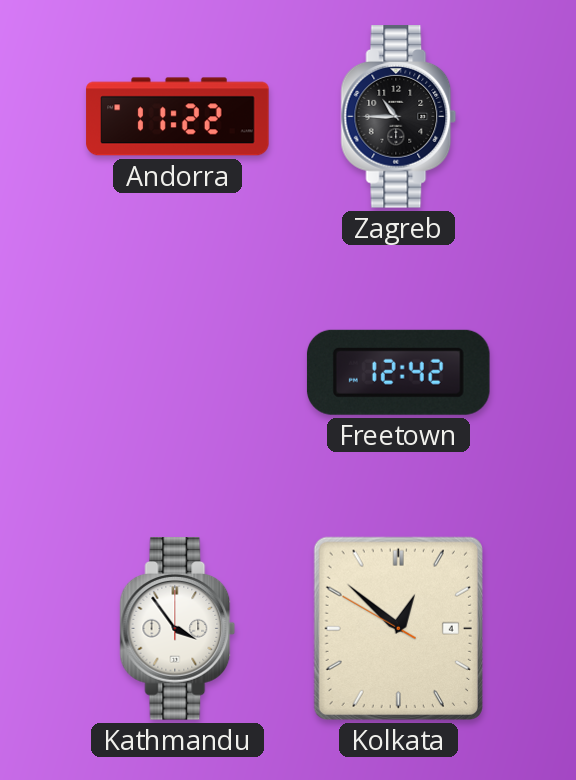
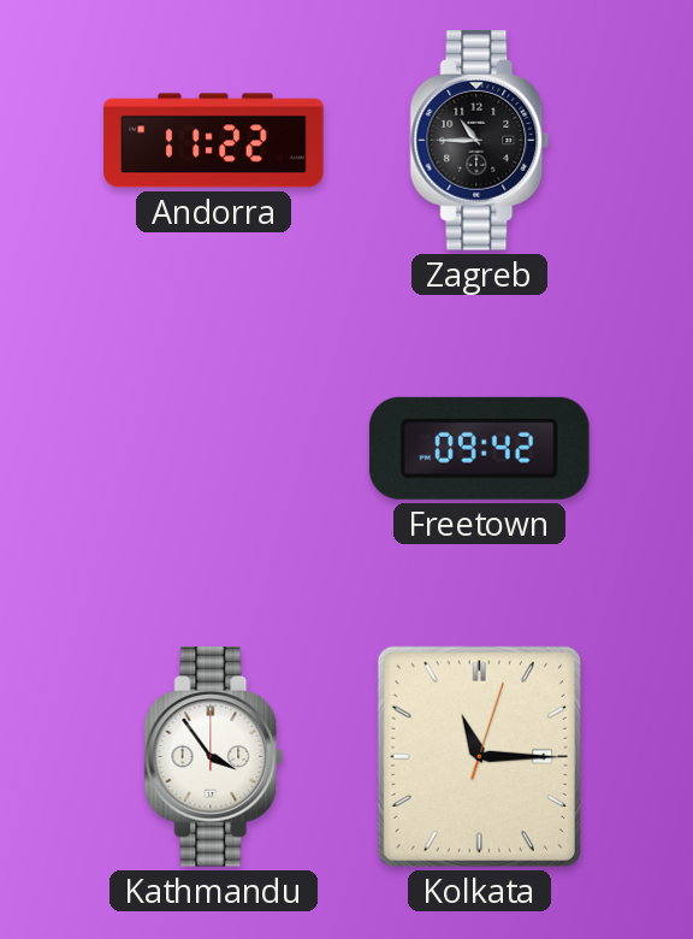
Freetown: 12:42 -> 09:42
Kolkata: 12:51 -> 11:15
